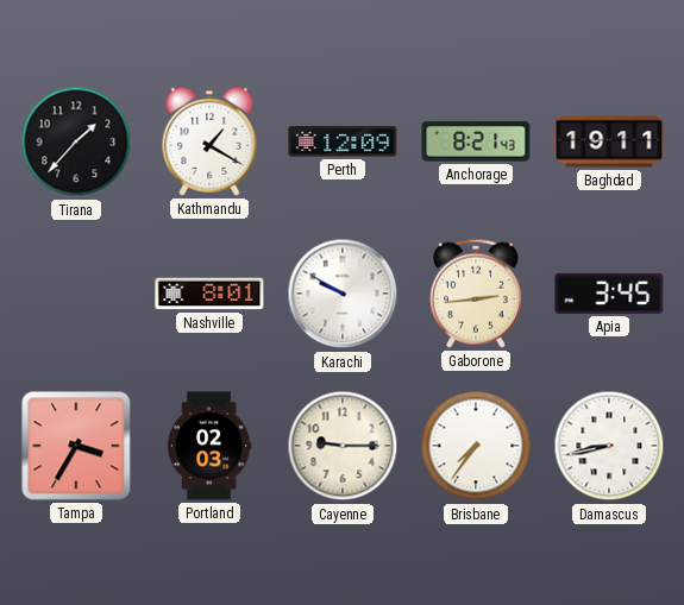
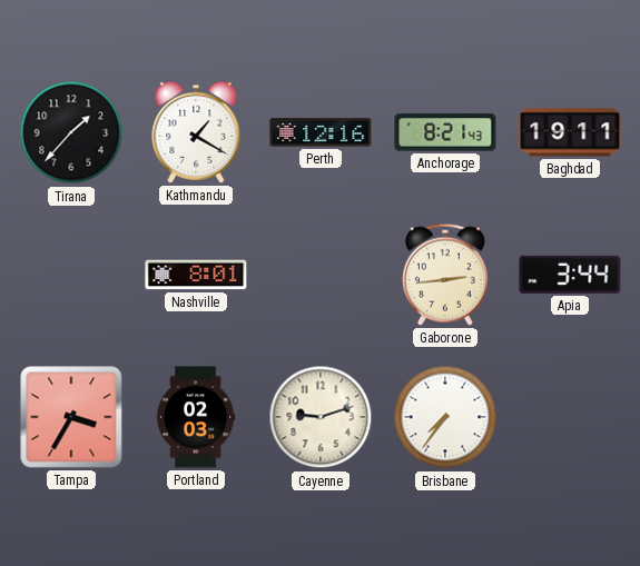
Perth: 12:09 -> 12:16
Karachi: 9:50 -> none
Apia: 3:45 -> 3:44
Cayenne: 9:15 -> 9:12
Damascus: 8:43 -> none
